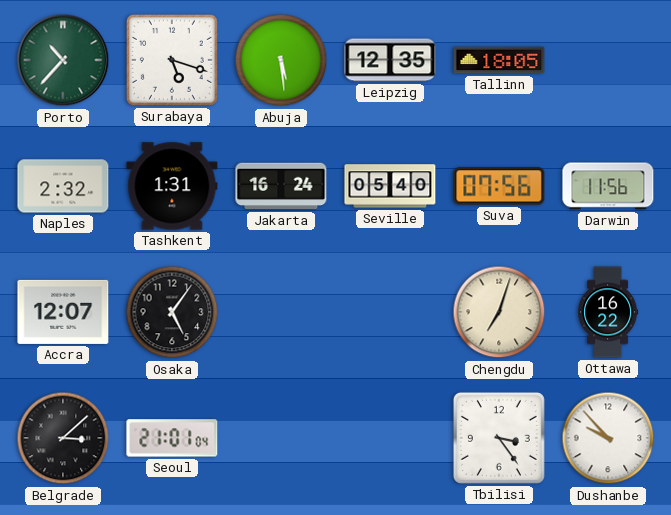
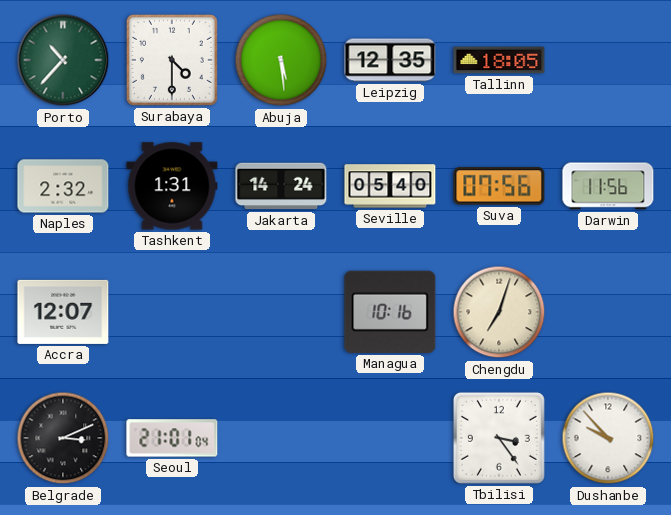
Surabaya: 5:18 -> 4:30
Jakarta: 16:24 -> 14:24
Osaka: 5:06 -> none
Managua: none -> 10:16
Ottawa: 16:22 -> none
Belgrade: 3:08 -> 3:11
